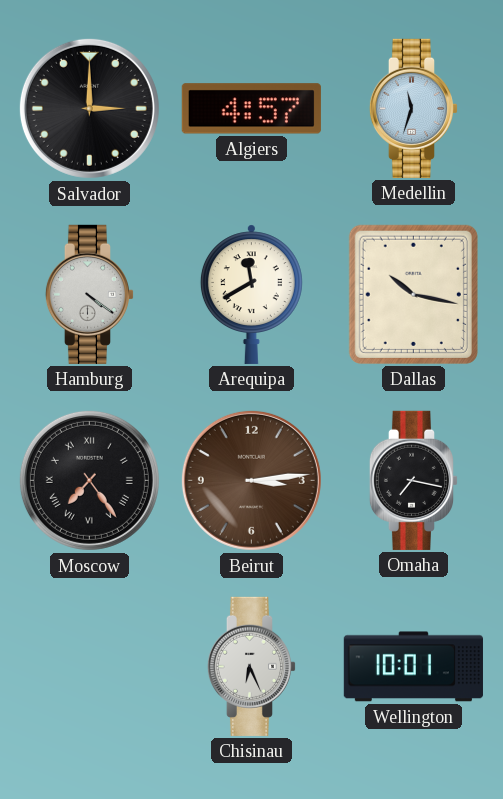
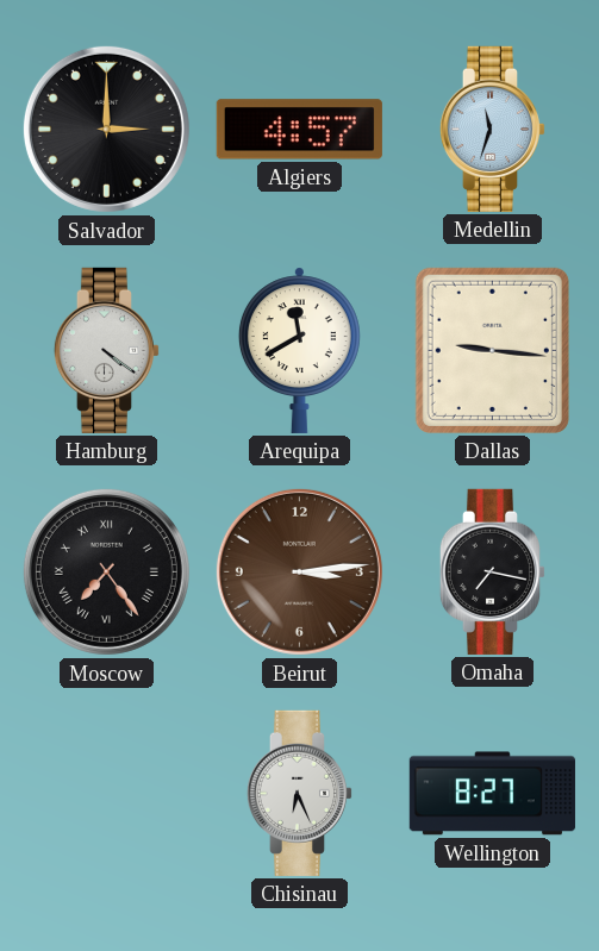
Dallas: 10:17 -> 9:16
Wellington: 10:01 -> 8:27
